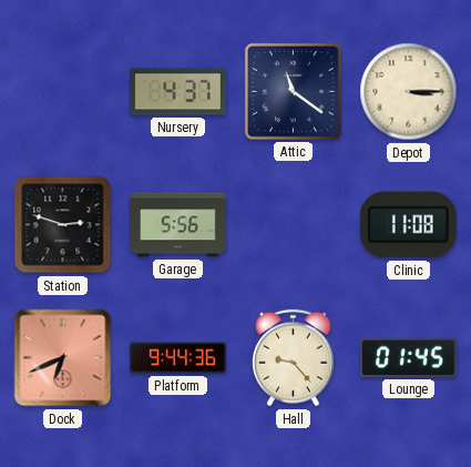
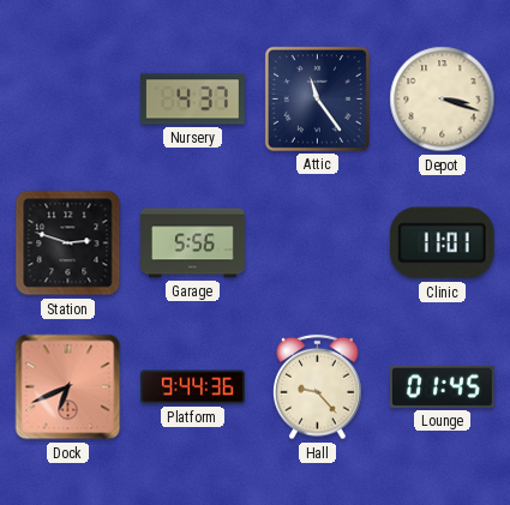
Attic: 11:21 -> 11:24
Depot: 3:15 -> 3:18
Clinic: 11:08 -> 11:01
